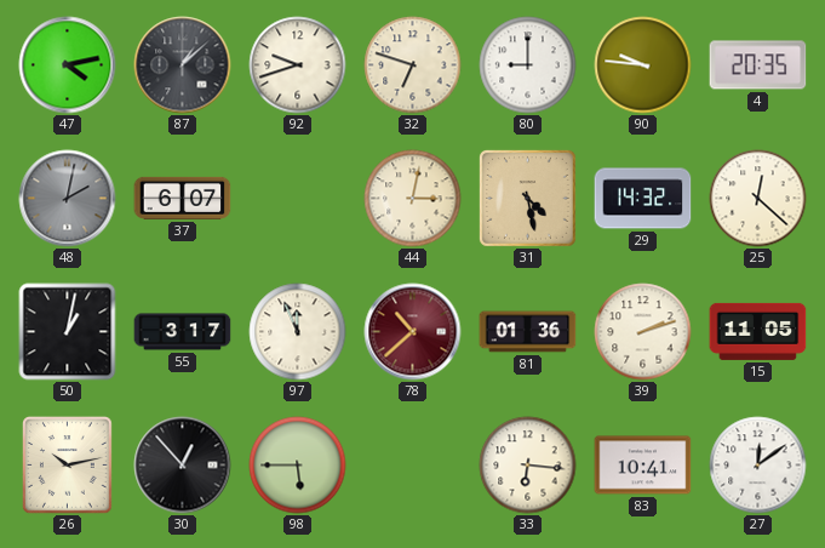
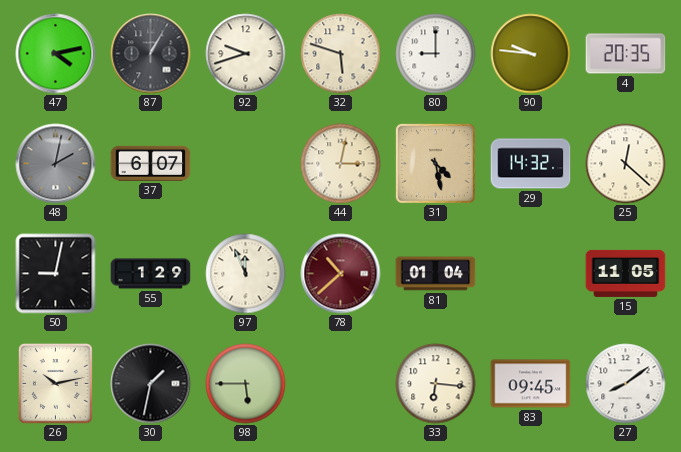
87: 1:08 -> 1:05
32: 6:48 -> 5:48
50: 1:02 -> 9:02
55: 3:17 -> 1:29
81: 01:36 -> 01:04
39: 2:12 -> none
30: 12:53 -> 1:32
83: 10:41 -> 09:45
27: 12:09 -> 8:09
